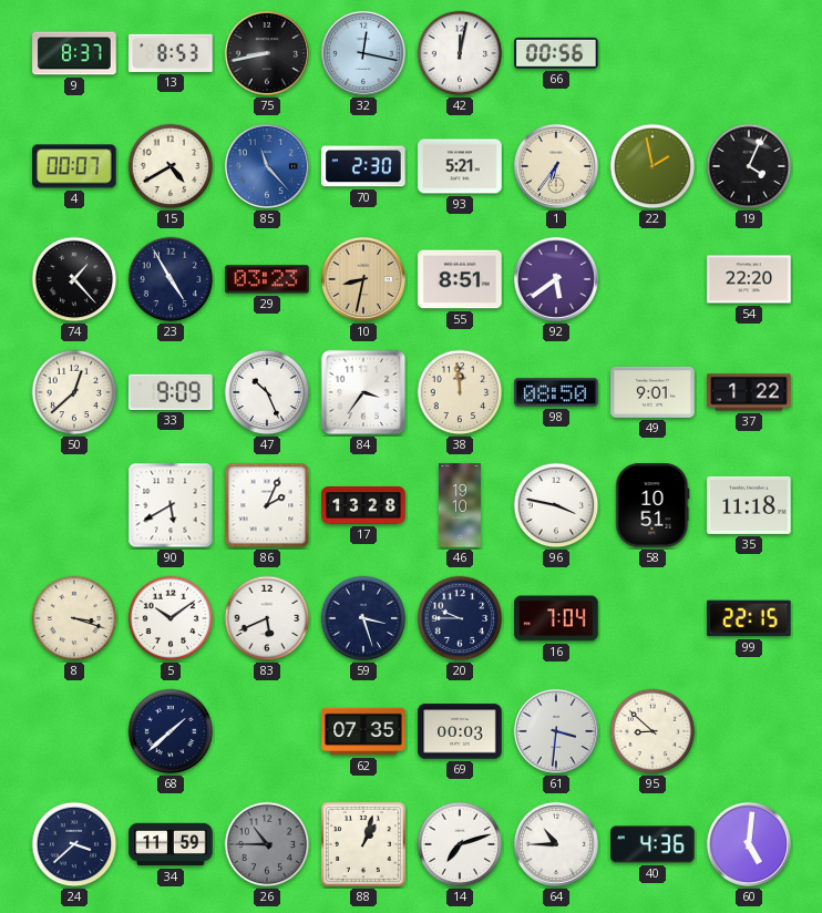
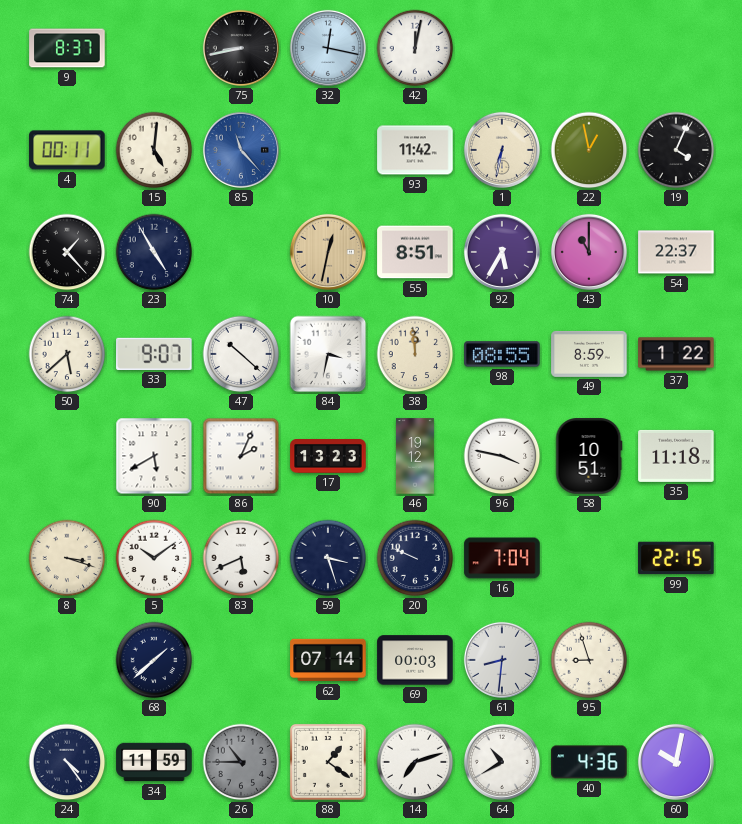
13: 8:53 -> none
66: 00:56 -> none
4: 00:07 -> 00:11
15: 4:40 -> 5:01
70: 2:30 -> none
93: 5:21 -> 11:42
1: 6:36 -> 6:32
22: 1:58 -> 12:58
29: 03:23 -> none
10: 8:32 -> 12:32
92: 5:39 -> 5:35
43: none -> 11:00
54: 22:20 -> 22:37
50: 12:38 -> 5:38
33: 9:09 -> 9:07
47: 10:26 -> 10:22
84: 3:36 -> 3:32
98: 08:50 -> 08:55
49: 9:01 -> 8:59
17: 13:28 -> 13:23
46: 19:10 -> 19:12
20: 9:45 -> 9:49
62: 07:35 -> 07:14
61: 3:31 -> 8:31
95: 8:52 -> 8:57
24: 3:38 -> 4:24
88: 1:03 -> 1:21
64: 10:45 -> 10:40
60: 5:01 -> 10:02
